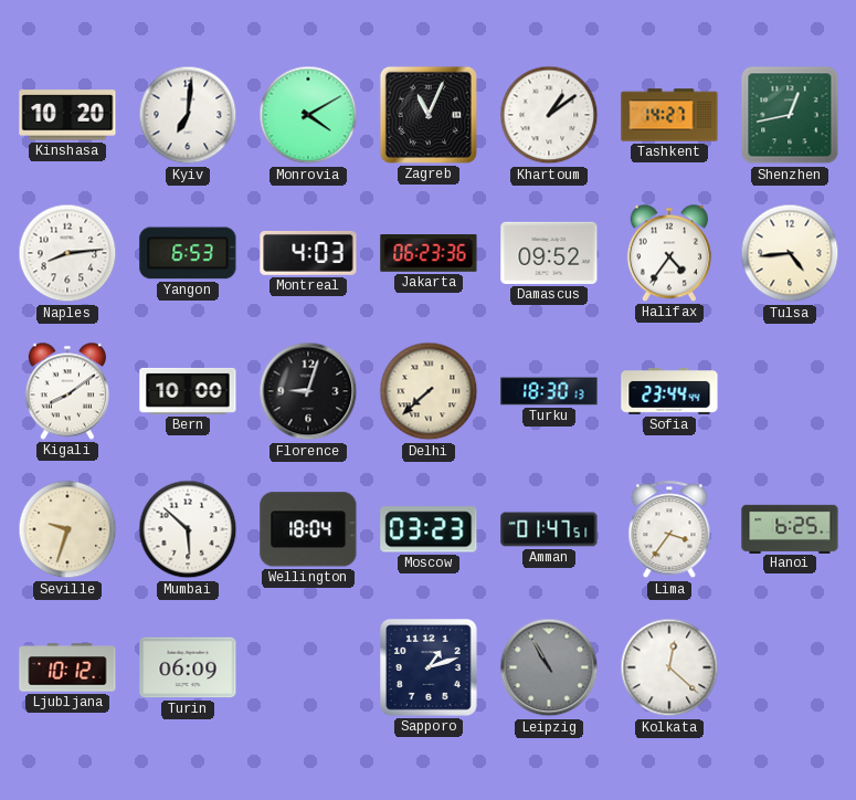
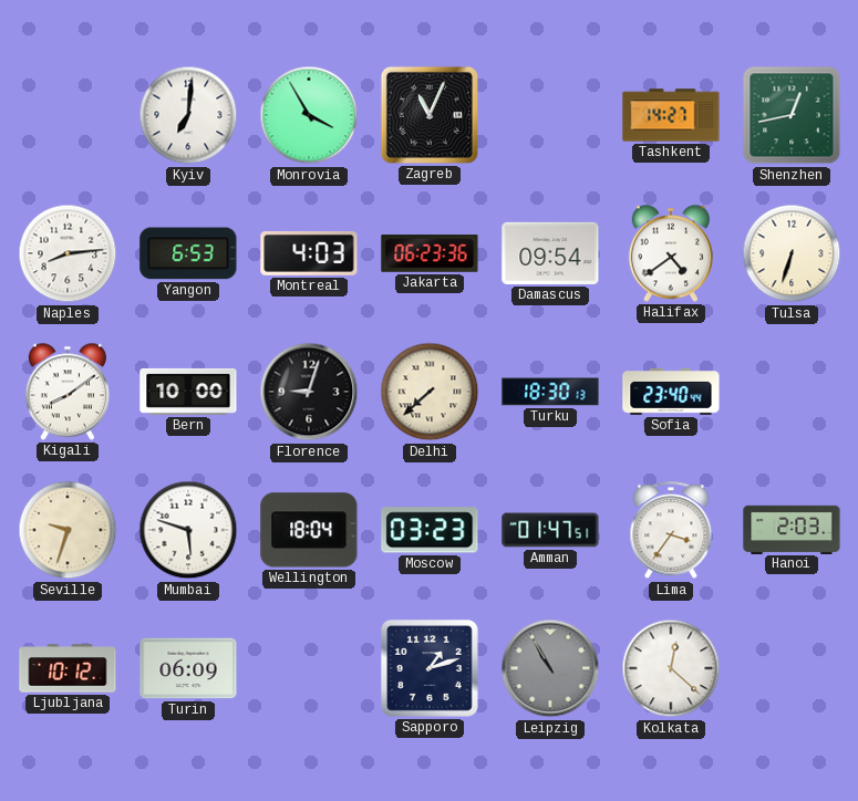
Kinshasa: 10:20 -> none
Monrovia: 4:10 -> 3:55
Khartoum: 1:09 -> none
Damascus: 09:52 -> 09:54
Halifax: 4:36 -> 4:39
Tulsa: 4:44 -> 6:33
Sofia: 23:44 -> 23:40
Mumbai: 5:52 -> 5:48
Hanoi: 6:25 -> 2:03
